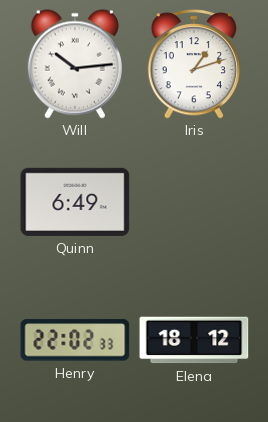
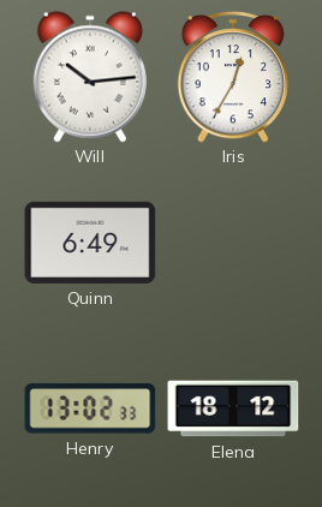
Iris: 1:12 -> 12:35
Henry: 22:02 -> 13:02
